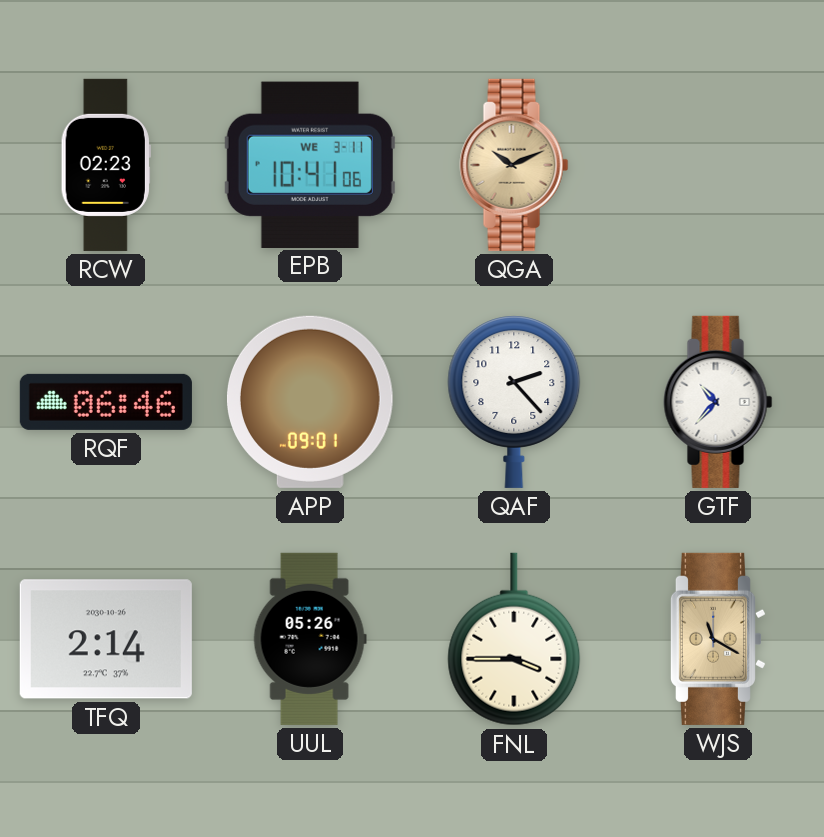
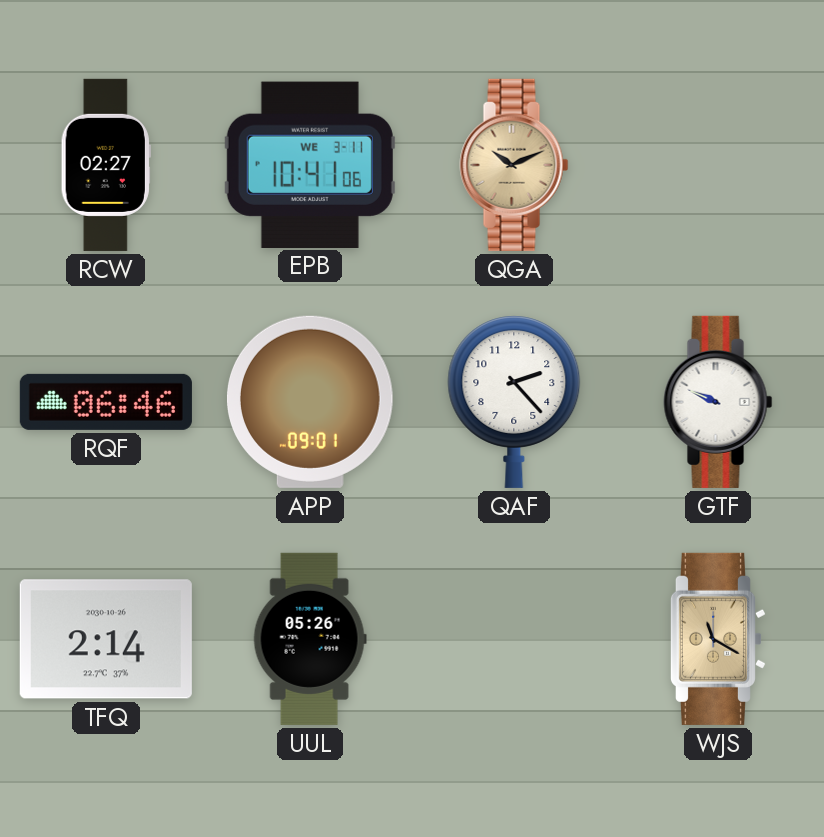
RCW: 02:23 -> 02:27
GTF: 10:37 -> 9:49
FNL: 3:45 -> none
